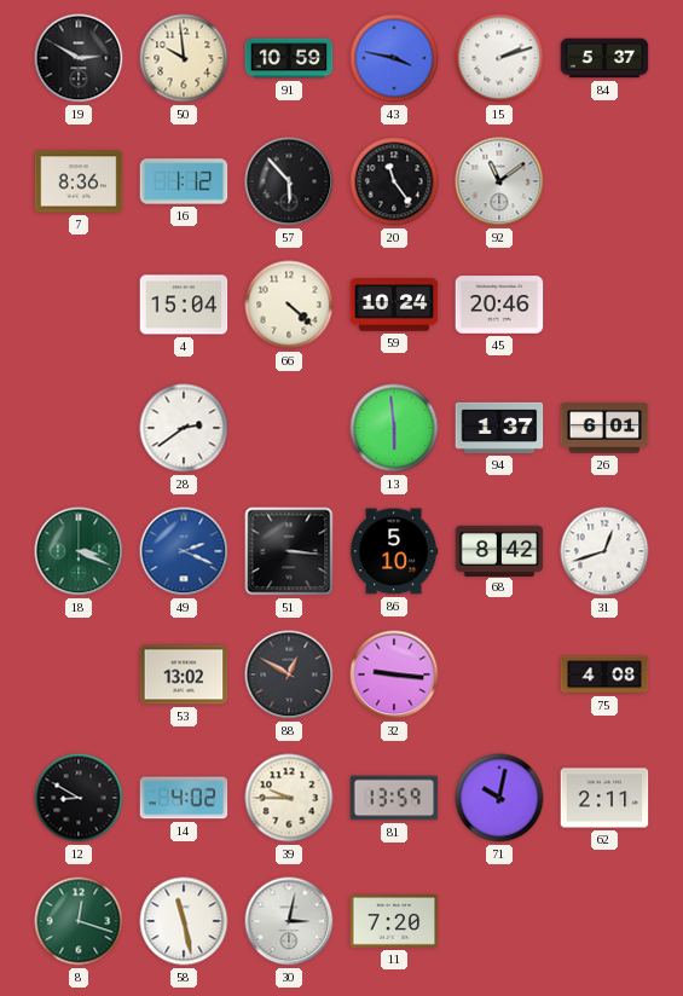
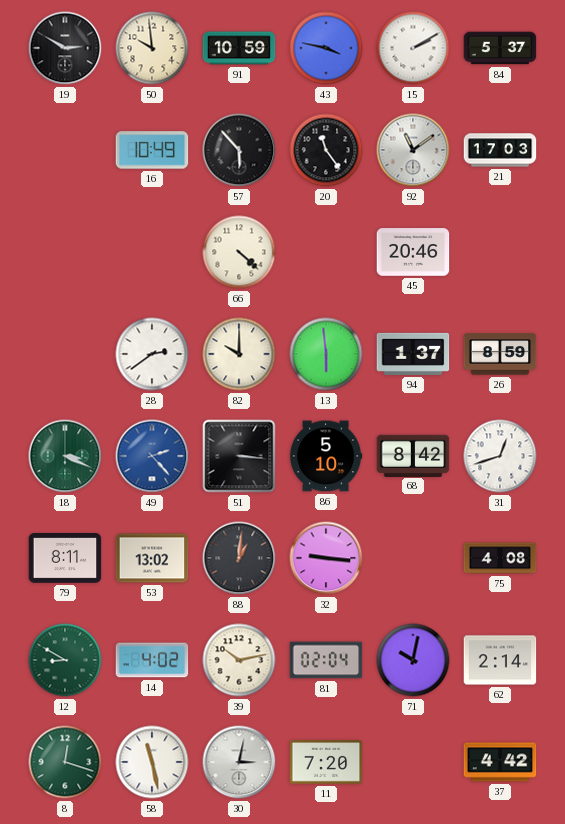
15: 2:12 -> 2:10
7: 8:36 -> none
16: 1:12 -> 10:49
21: none -> 17:03
4: 15:04 -> none
59: 10:24 -> none
82: none -> 10:00
26: 6:01 -> 8:59
49: 2:19 -> 2:23
79: none -> 8:11
88: 12:50 -> 1:01
12 dial: black -> green
39: 9:45 -> 10:13
81: 13:59 -> 02:04
62: 2:11 -> 2:14
37: none -> 4:42
